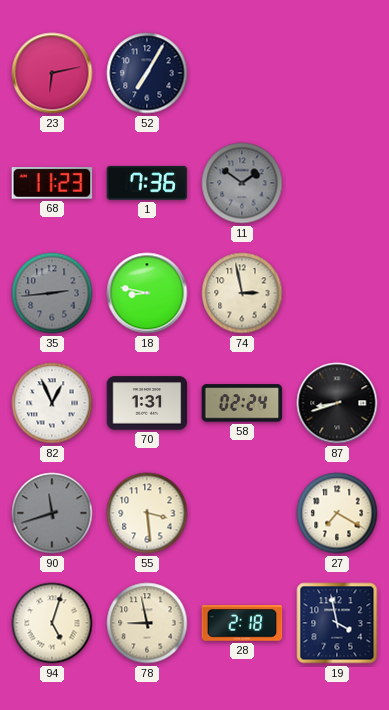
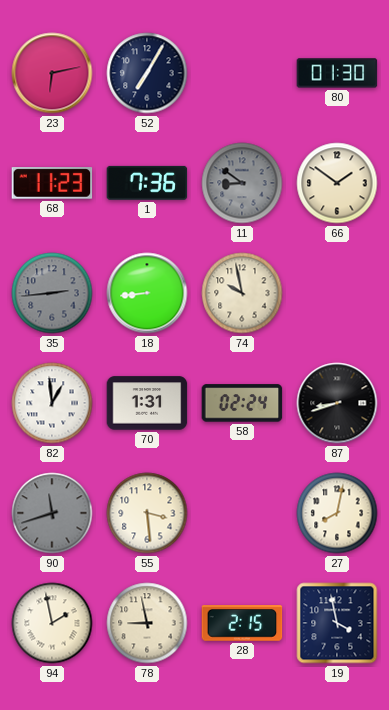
80: none -> 01:30
11: 1:51 -> 8:51
66: none -> 1:51
18: 8:47 -> 8:44
74: 2:58 -> 9:58
82: 12:56 -> 12:59
27: 7:20 -> 8:02
94: 5:03 -> 1:58
28: 2:18 -> 2:15
